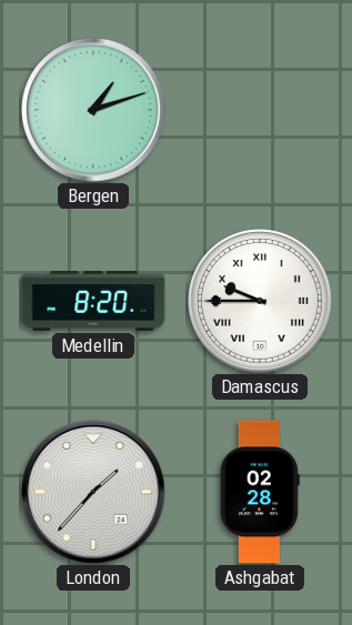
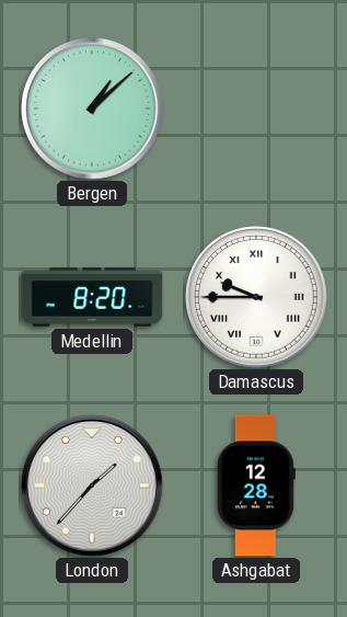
Bergen: 1:12 -> 1:08
Ashgabat: 02:28 -> 12:28
